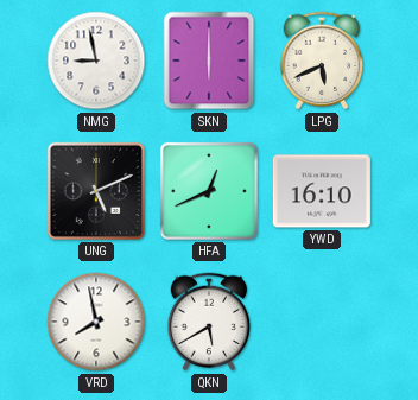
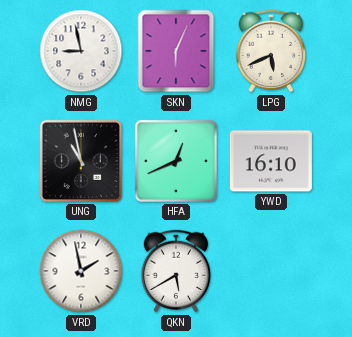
SKN: 6:00 -> 6:04
UNG: 5:11 -> 10:58
VRD: 7:58 -> 1:58
